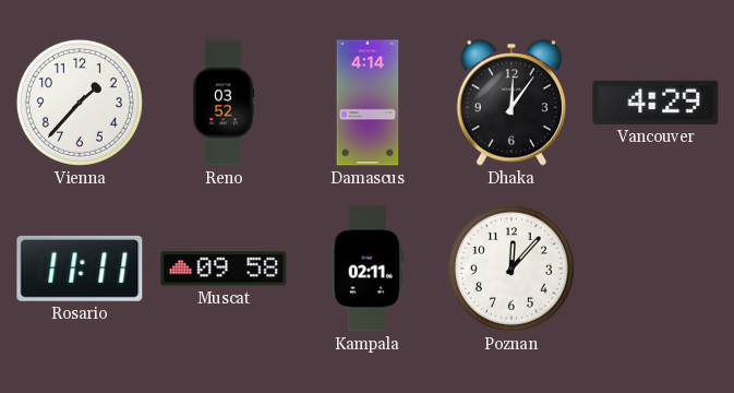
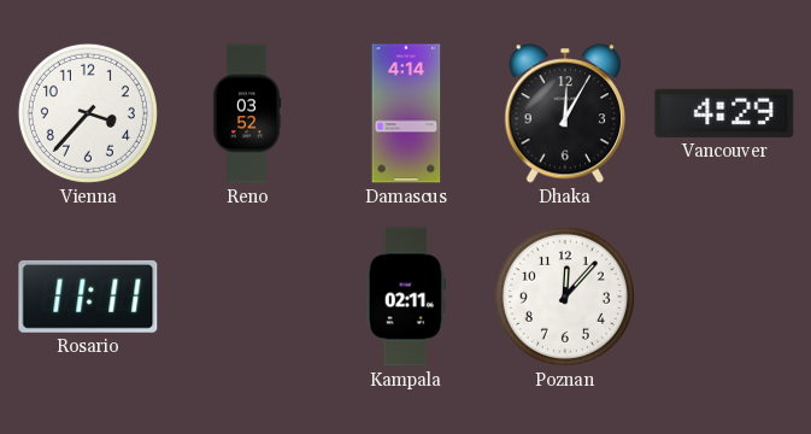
Vienna: 1:37 -> 3:37
Dhaka: 12:06 -> 12:05
Muscat: 09:58 -> none
